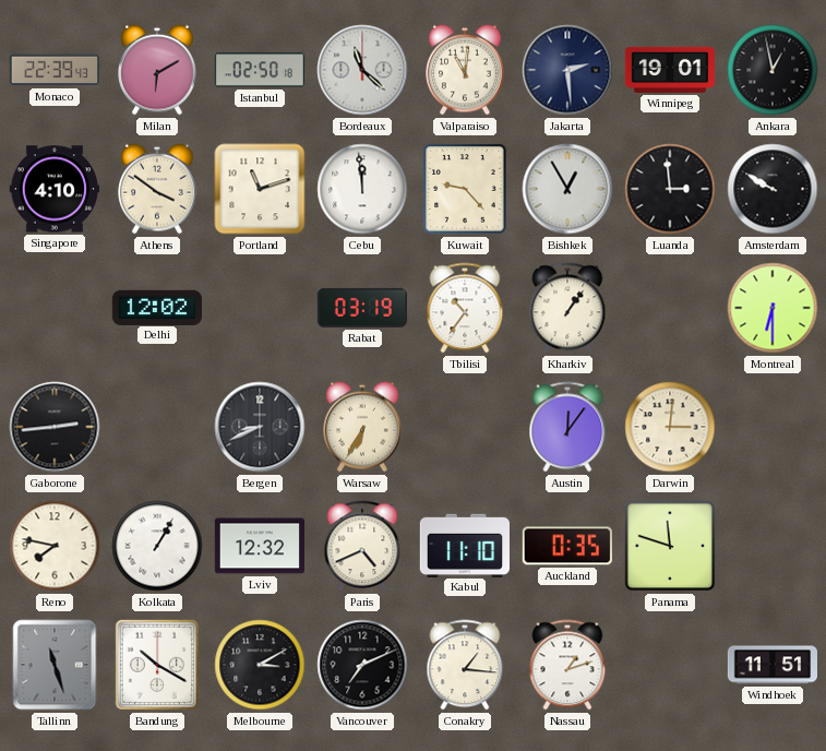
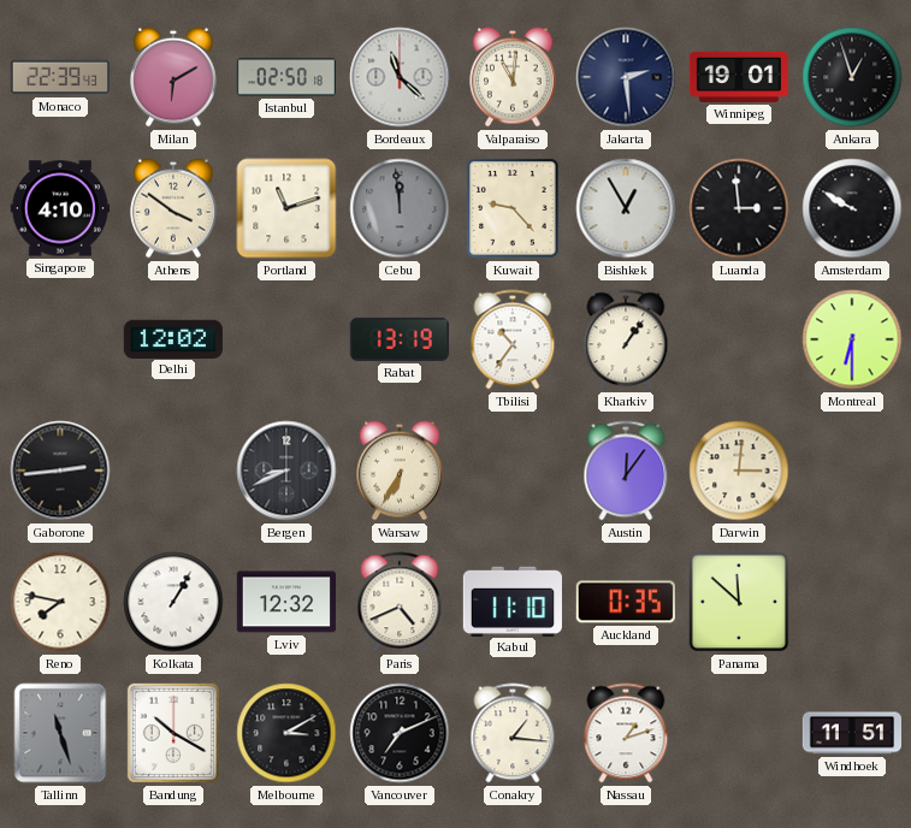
Ankara: 12:58 -> 12:57
Cebu dial: white -> grey
Rabat: 03:19 -> 13:19
Panama: 11:48 -> 11:52
